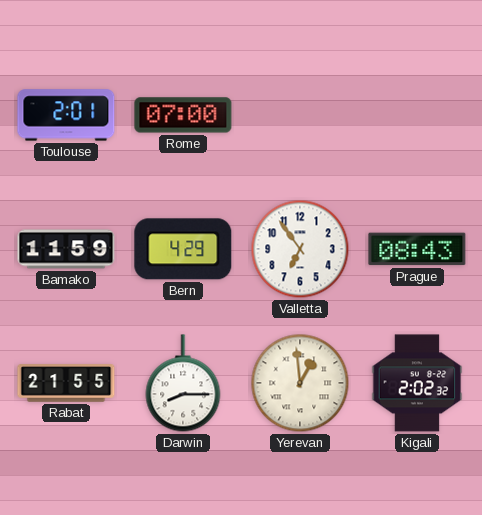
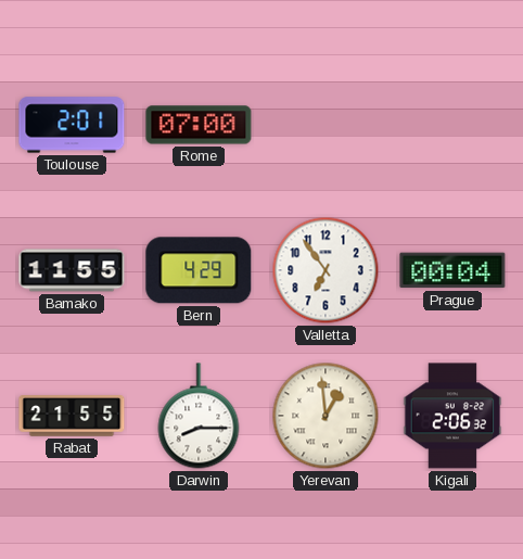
Bamako: 11:59 -> 11:55
Prague: 08:43 -> 00:04
Kigali: 2:02 -> 2:06
